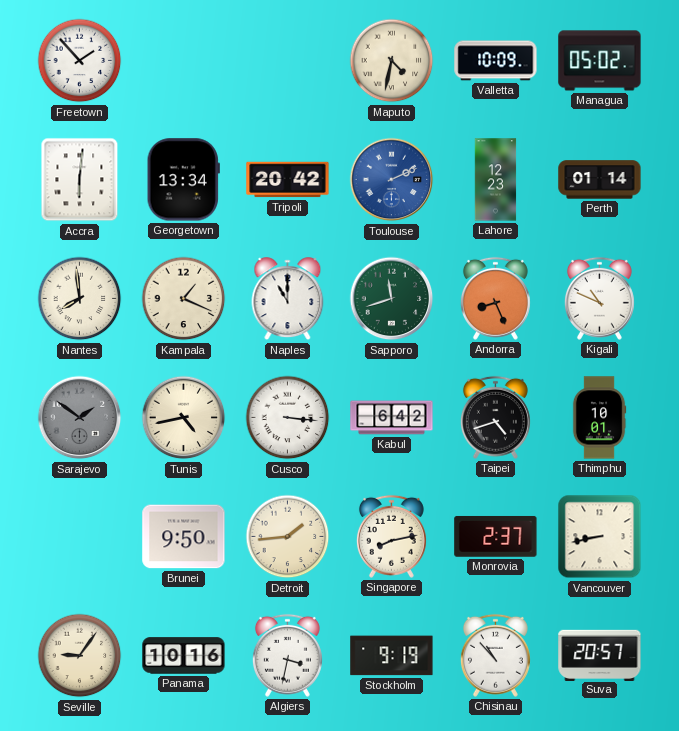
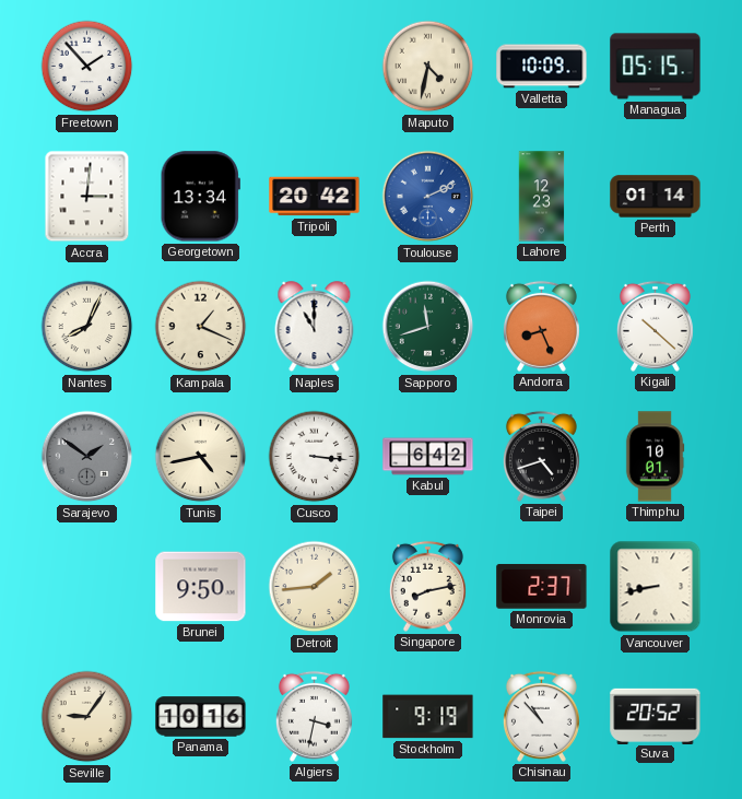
Managua: 05:02 -> 05:15
Accra: 6:01 -> 3:01
Nantes: 7:59 -> 8:04
Kigali: 10:49 -> 10:22
Suva: 20:57 -> 20:52
